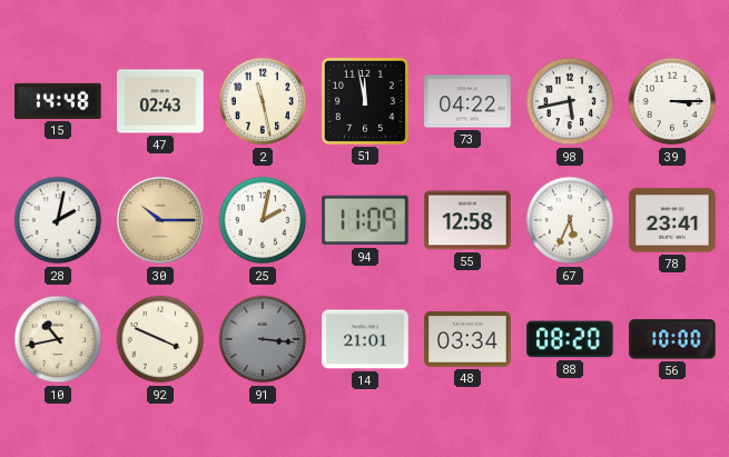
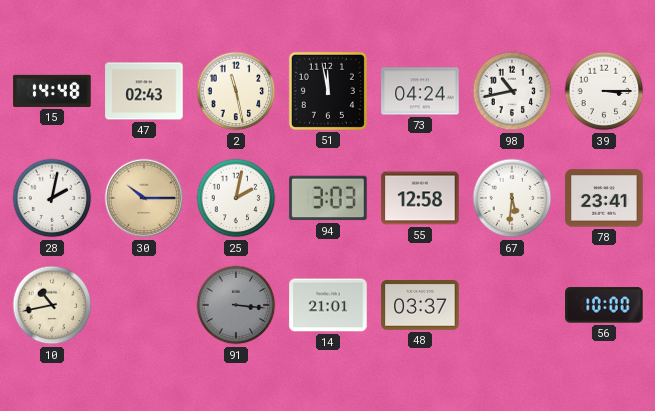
73: 04:22 -> 04:24
98: 5:43 -> 10:43
94: 11:09 -> 3:03
67: 5:34 -> 5:31
92: 3:49 -> none
48: 03:34 -> 03:37
88: 08:20 -> none
